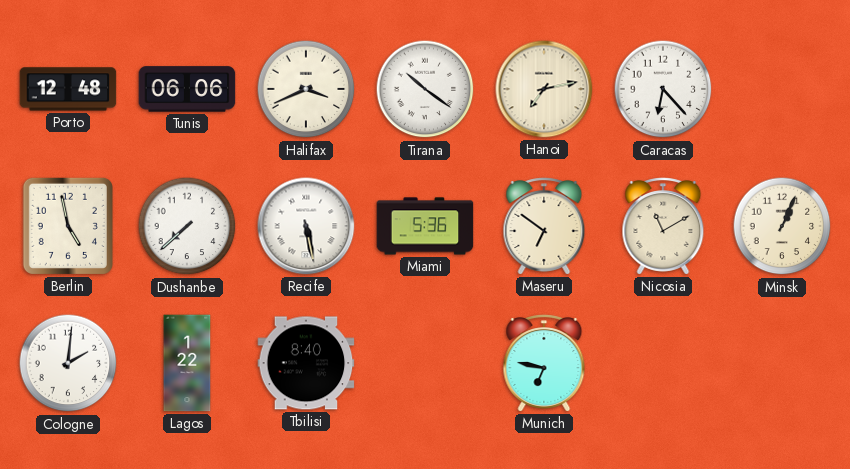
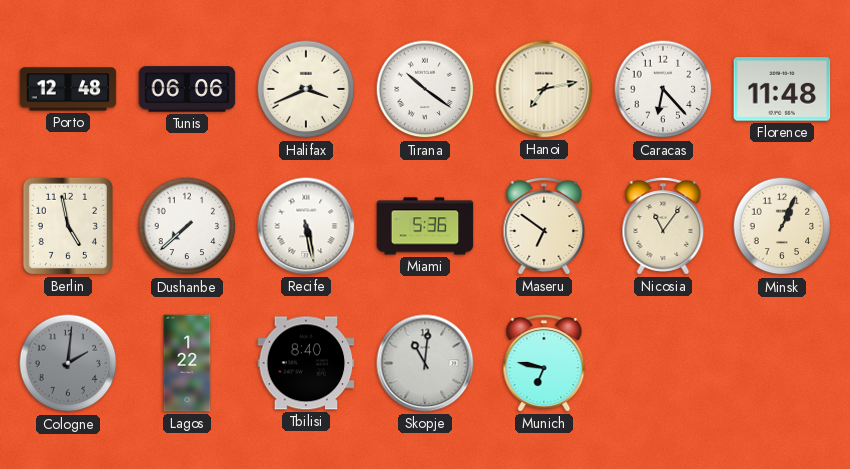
Florence: none -> 11:48
Nicosia: 11:10 -> 11:06
Cologne dial: white -> grey
Skopje: none -> 11:01
